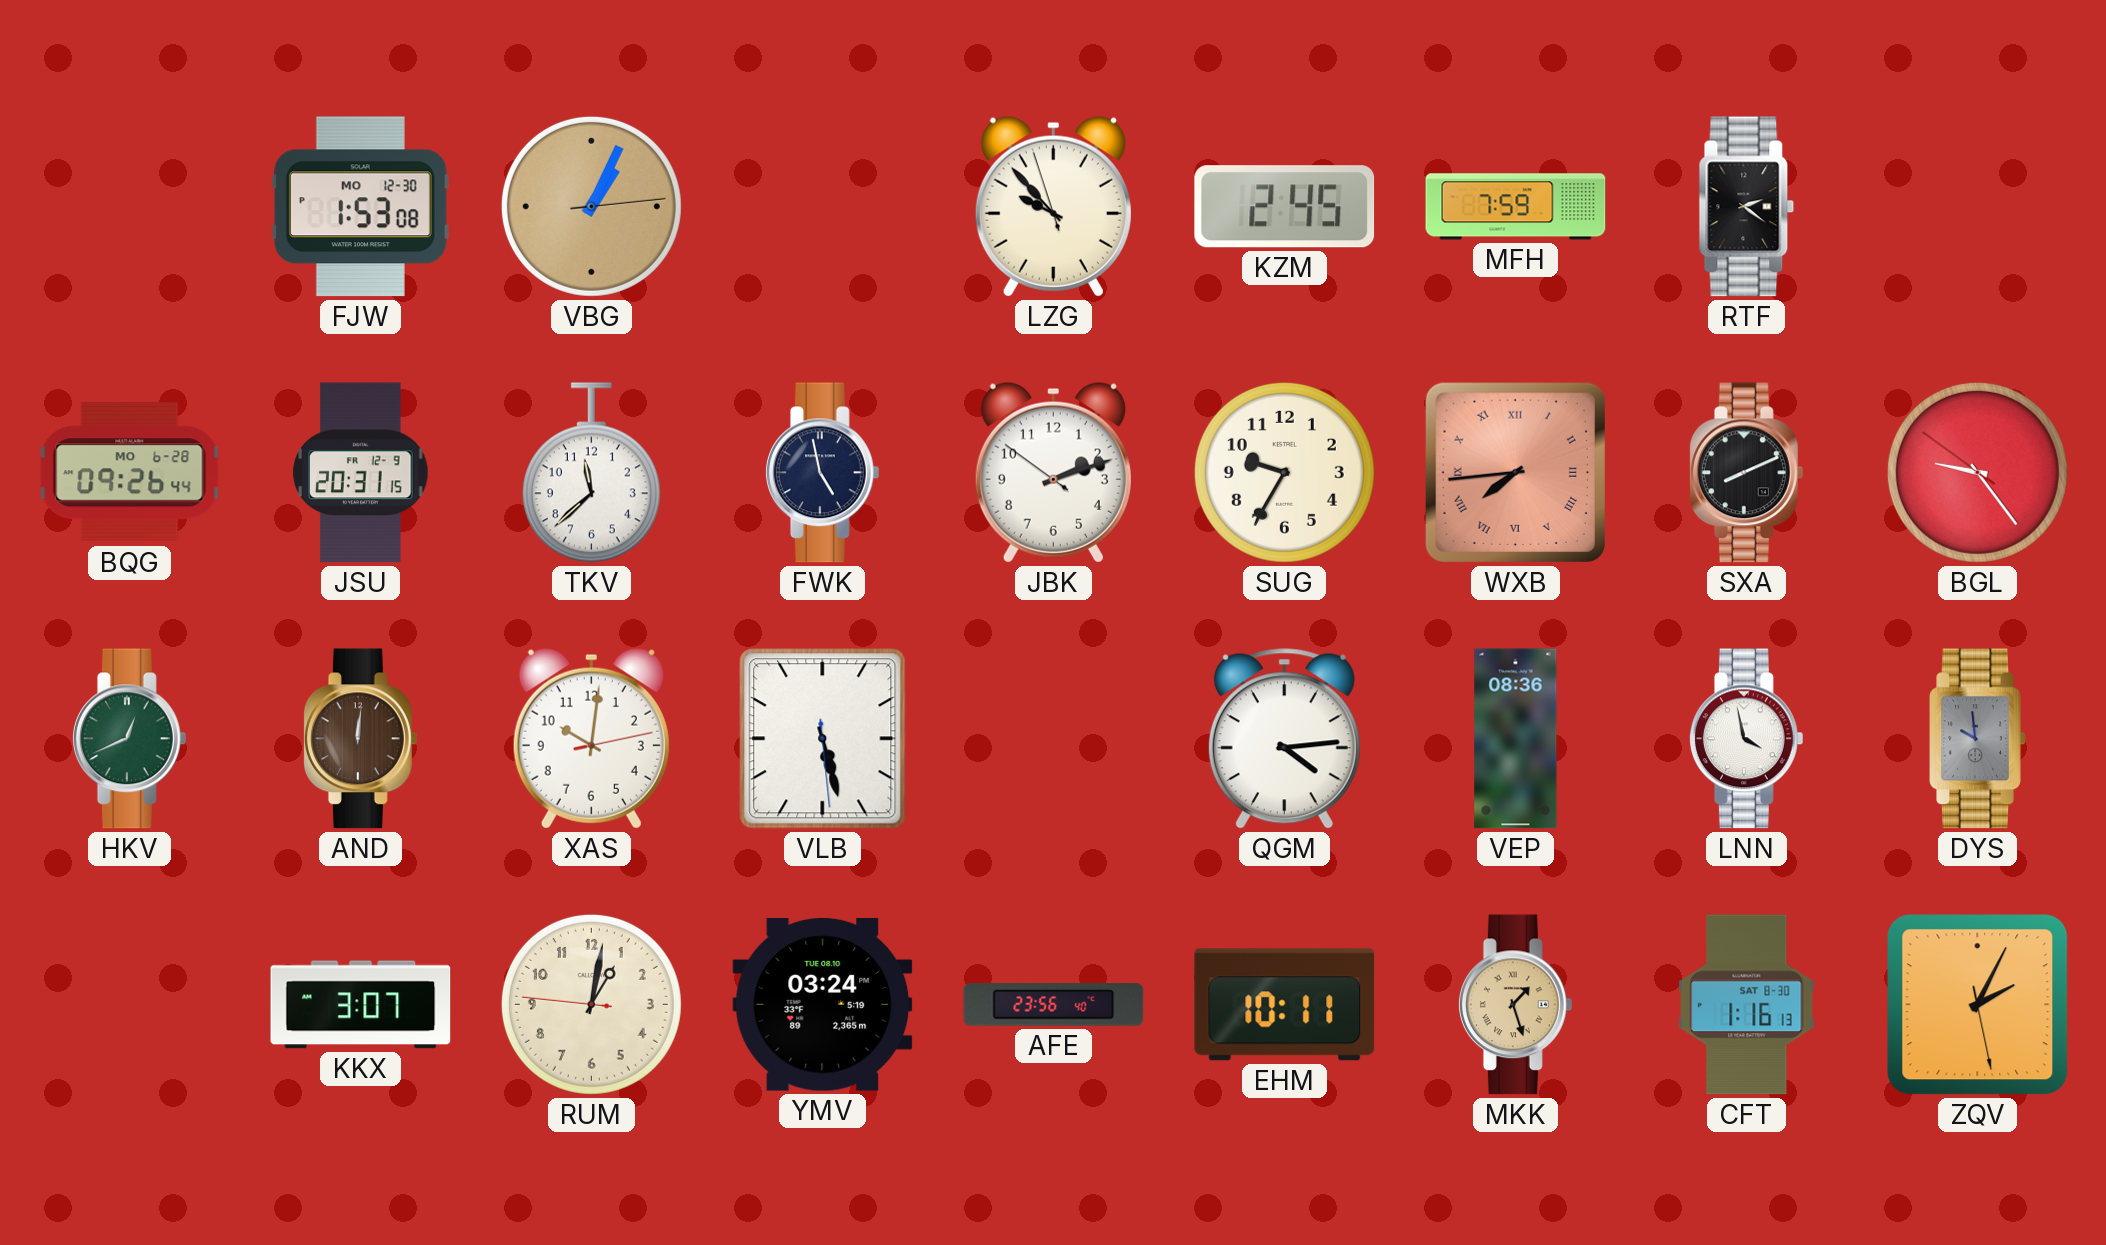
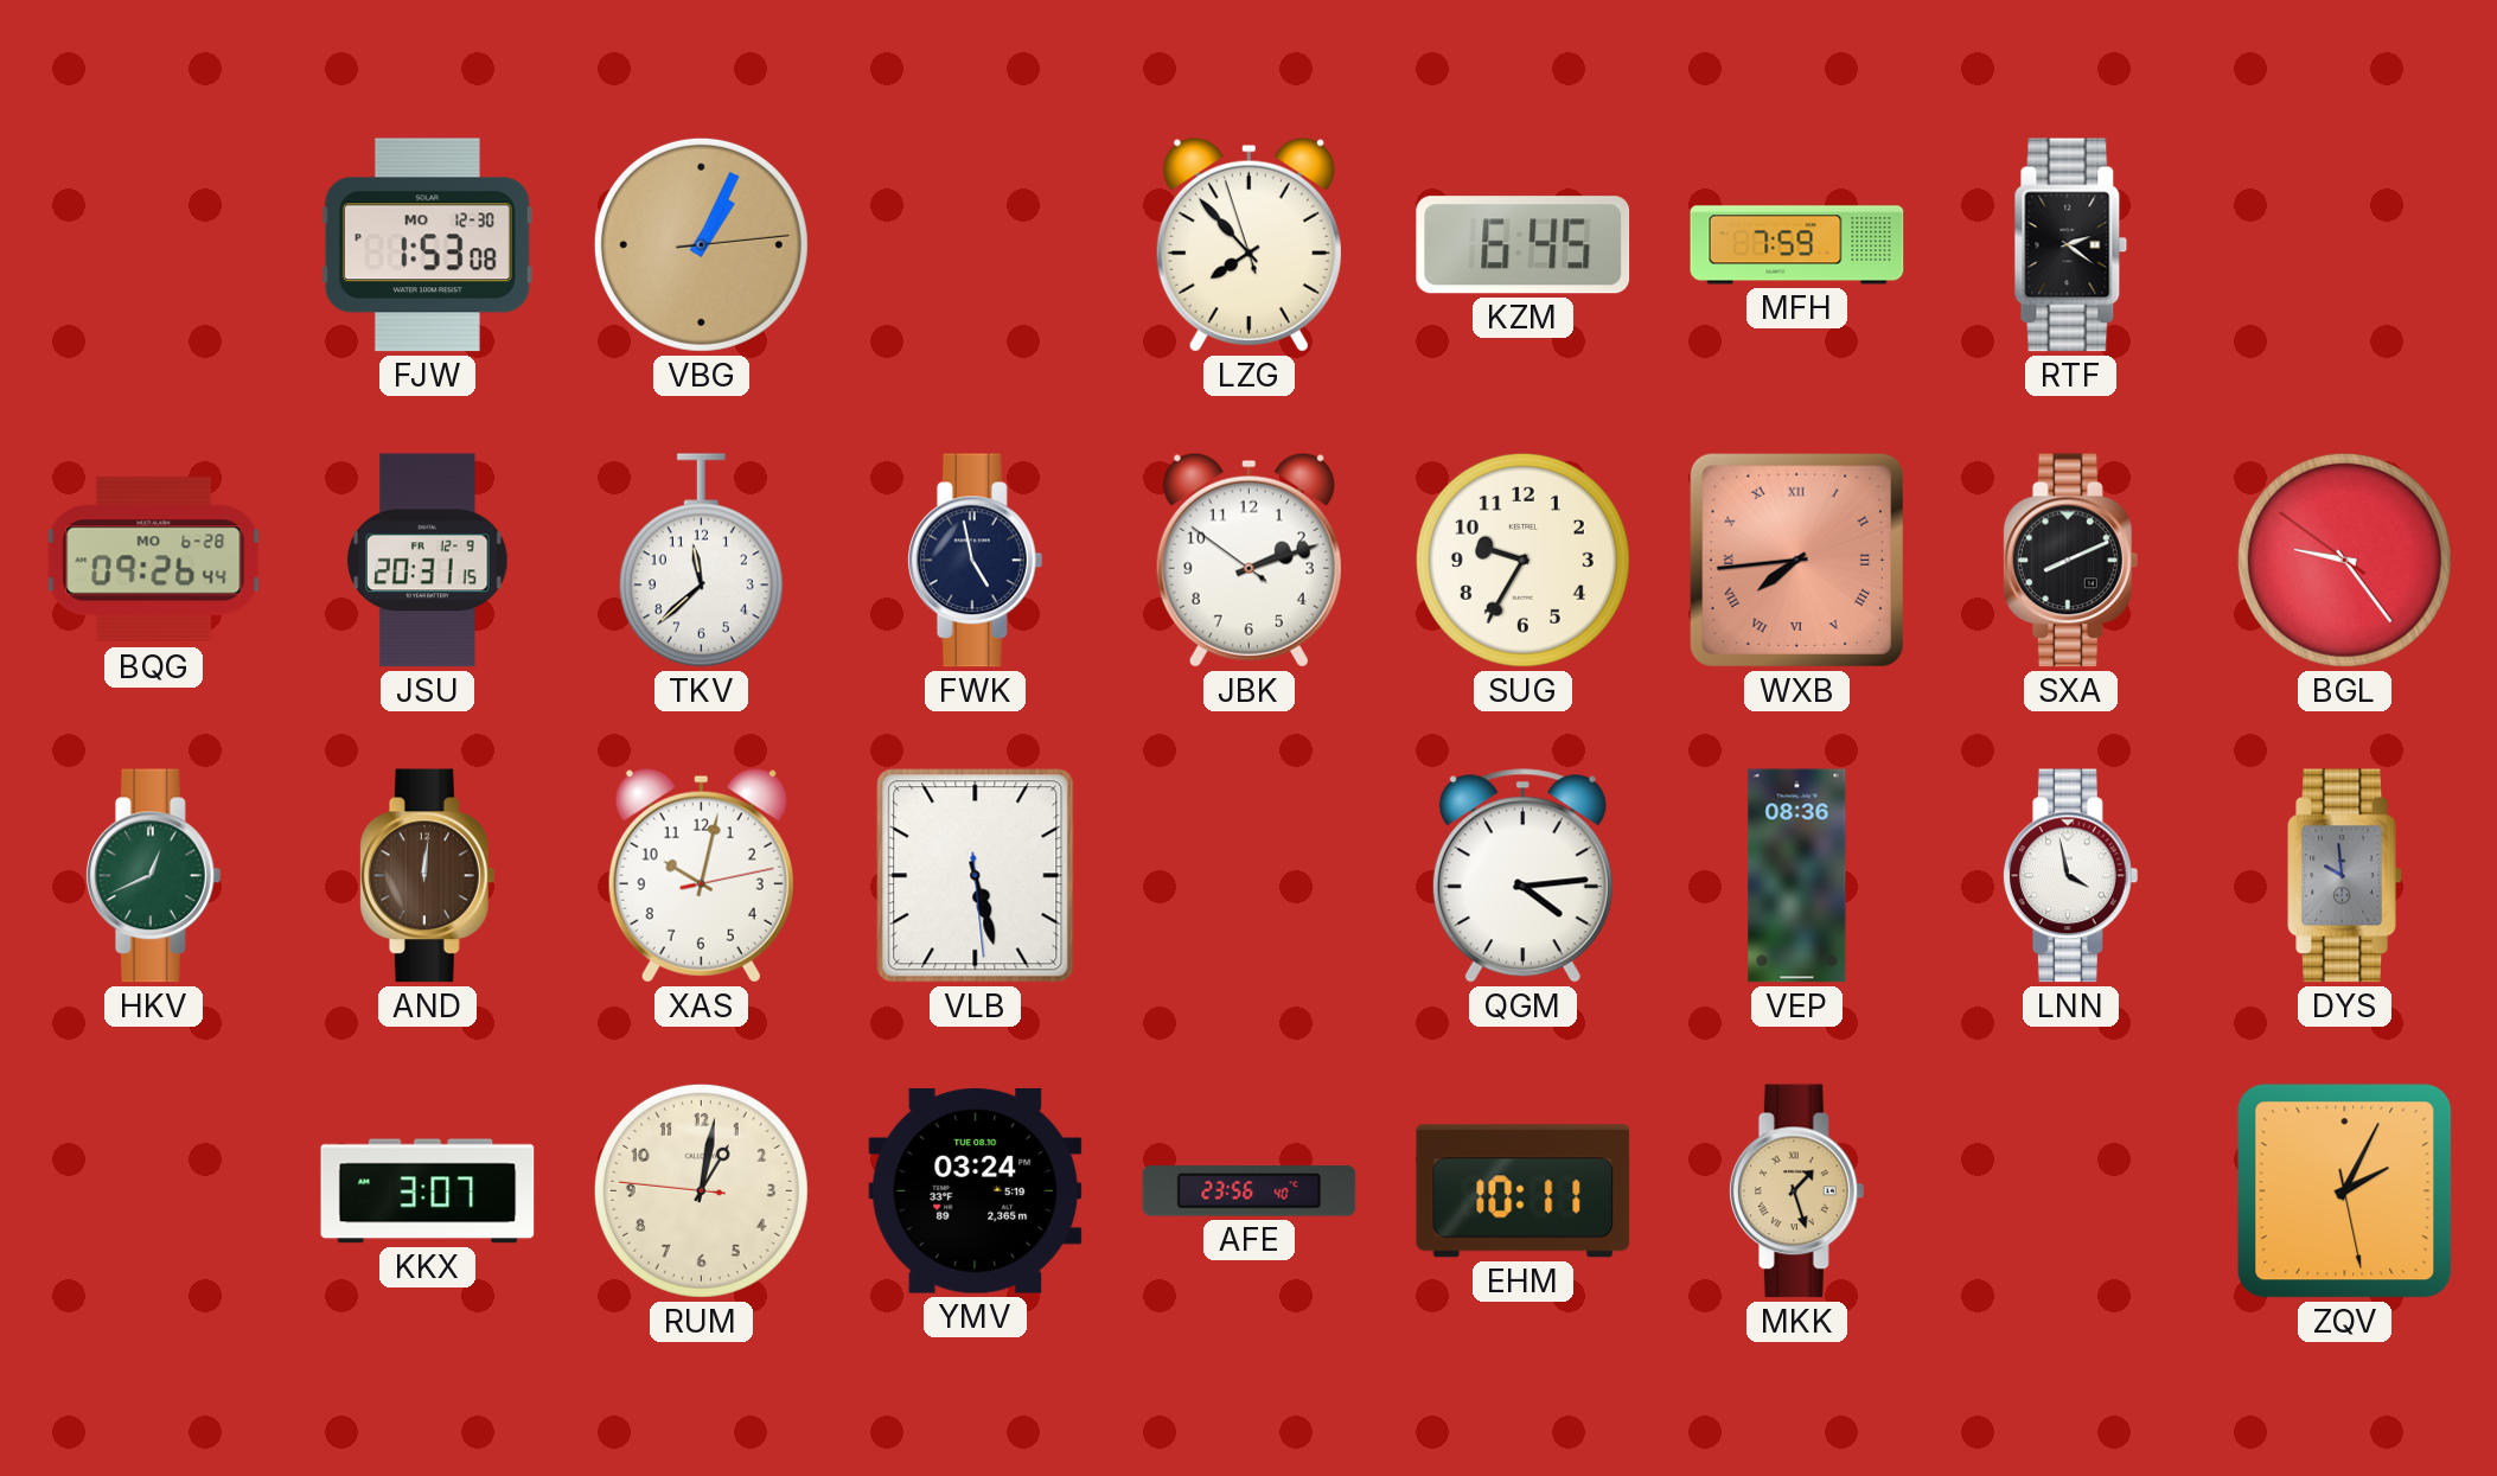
LZG: 9:52 -> 7:52
KZM: 2:45 -> 6:45
XAS: 10:01 -> 10:02
CFT: 1:16 -> none
